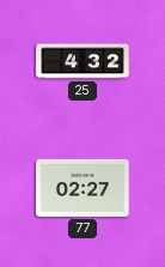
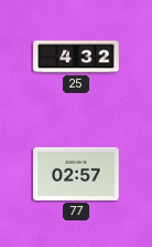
77: 02:27 -> 02:57
